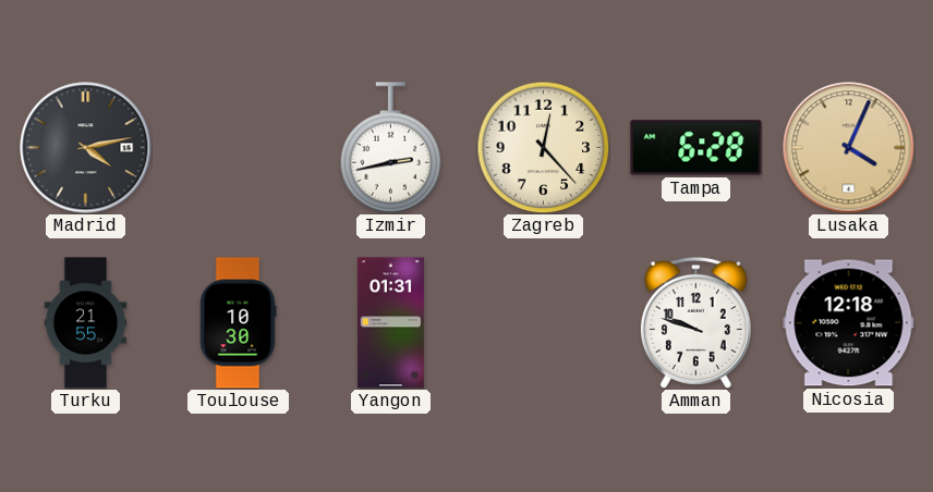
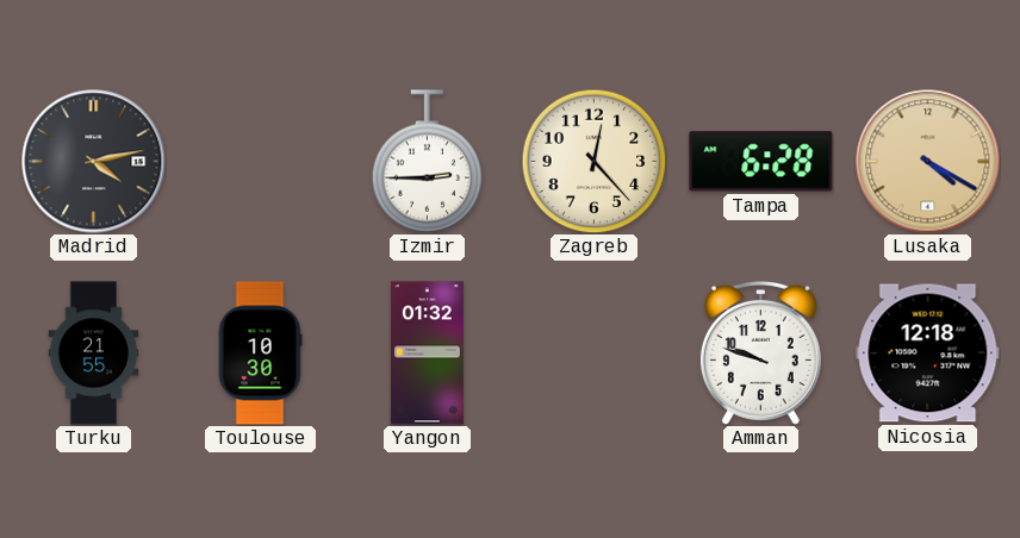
Izmir: 2:43 -> 2:45
Lusaka: 4:04 -> 4:20
Yangon: 01:31 -> 01:32
